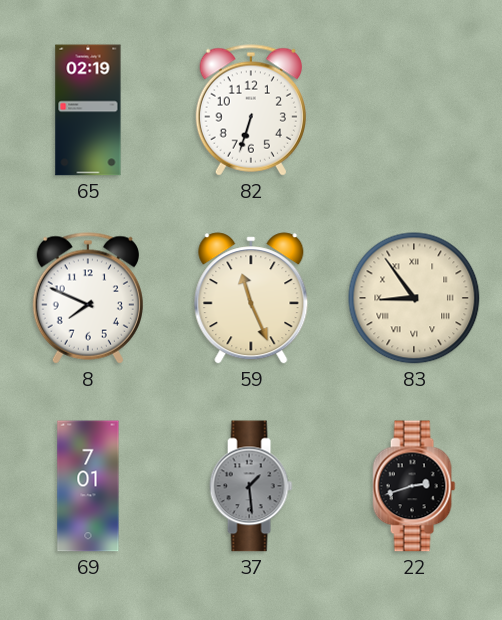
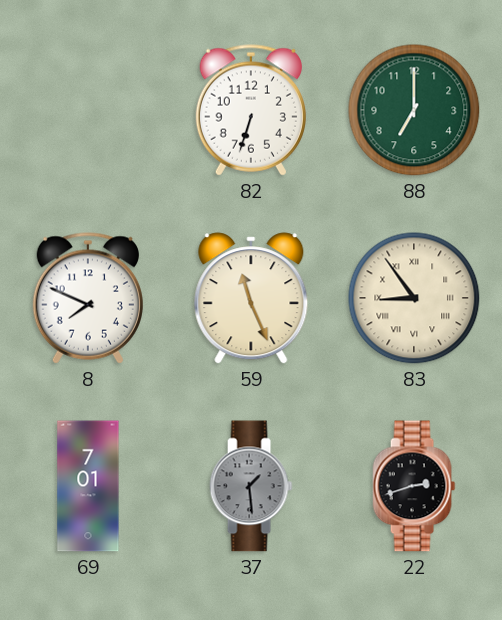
65: 02:19 -> none
88: none -> 7:00
